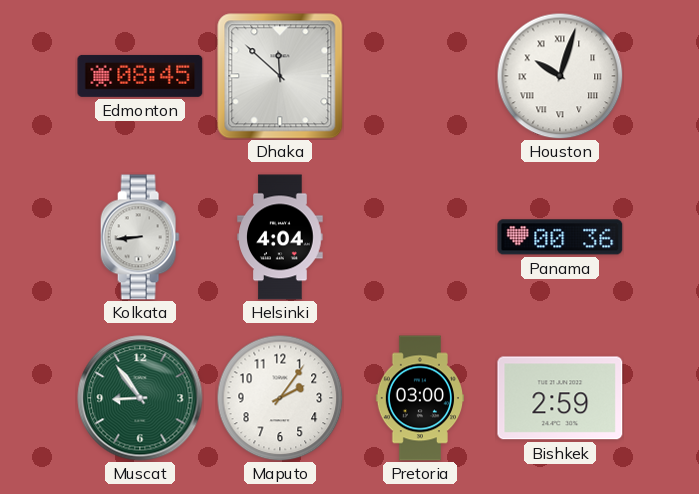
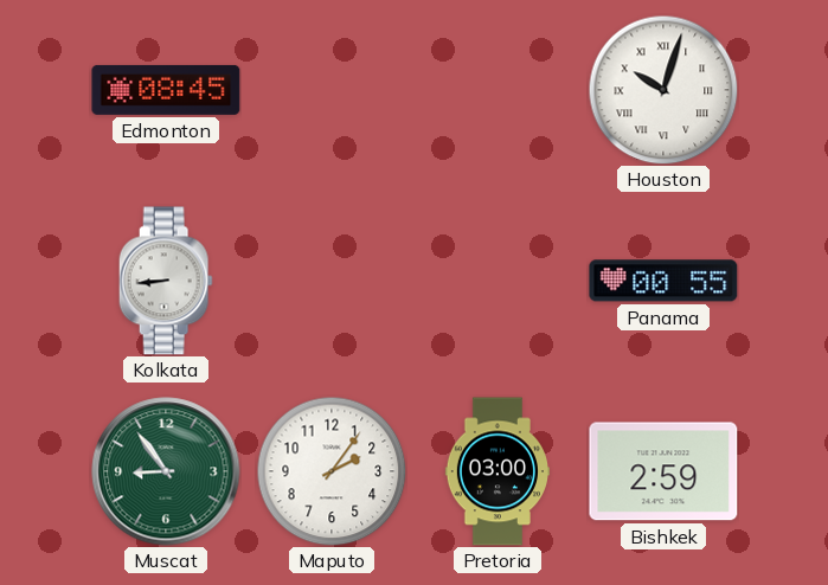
Dhaka: 11:52 -> none
Helsinki: 4:04 -> none
Panama: 00:36 -> 00:55
